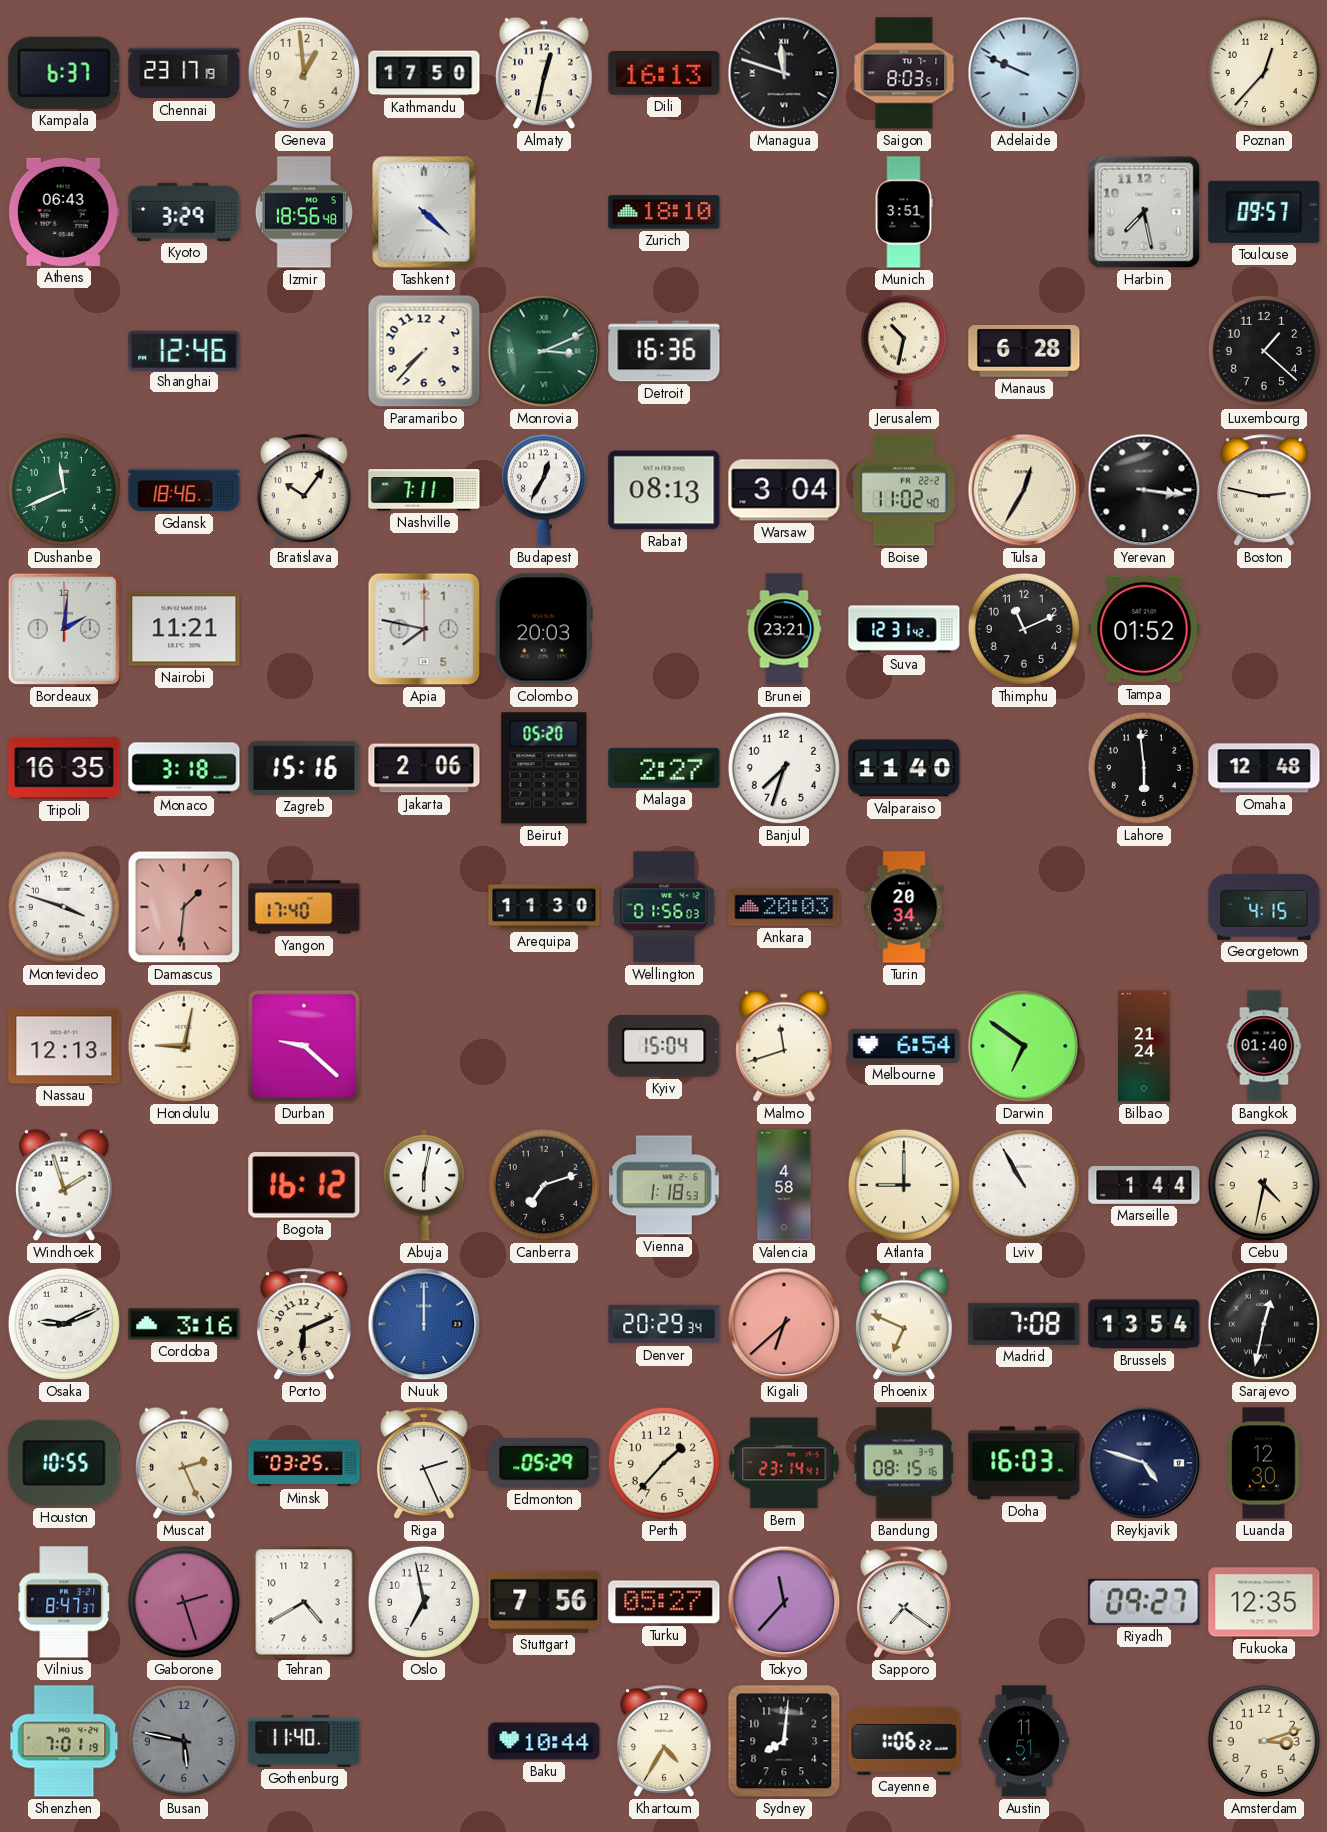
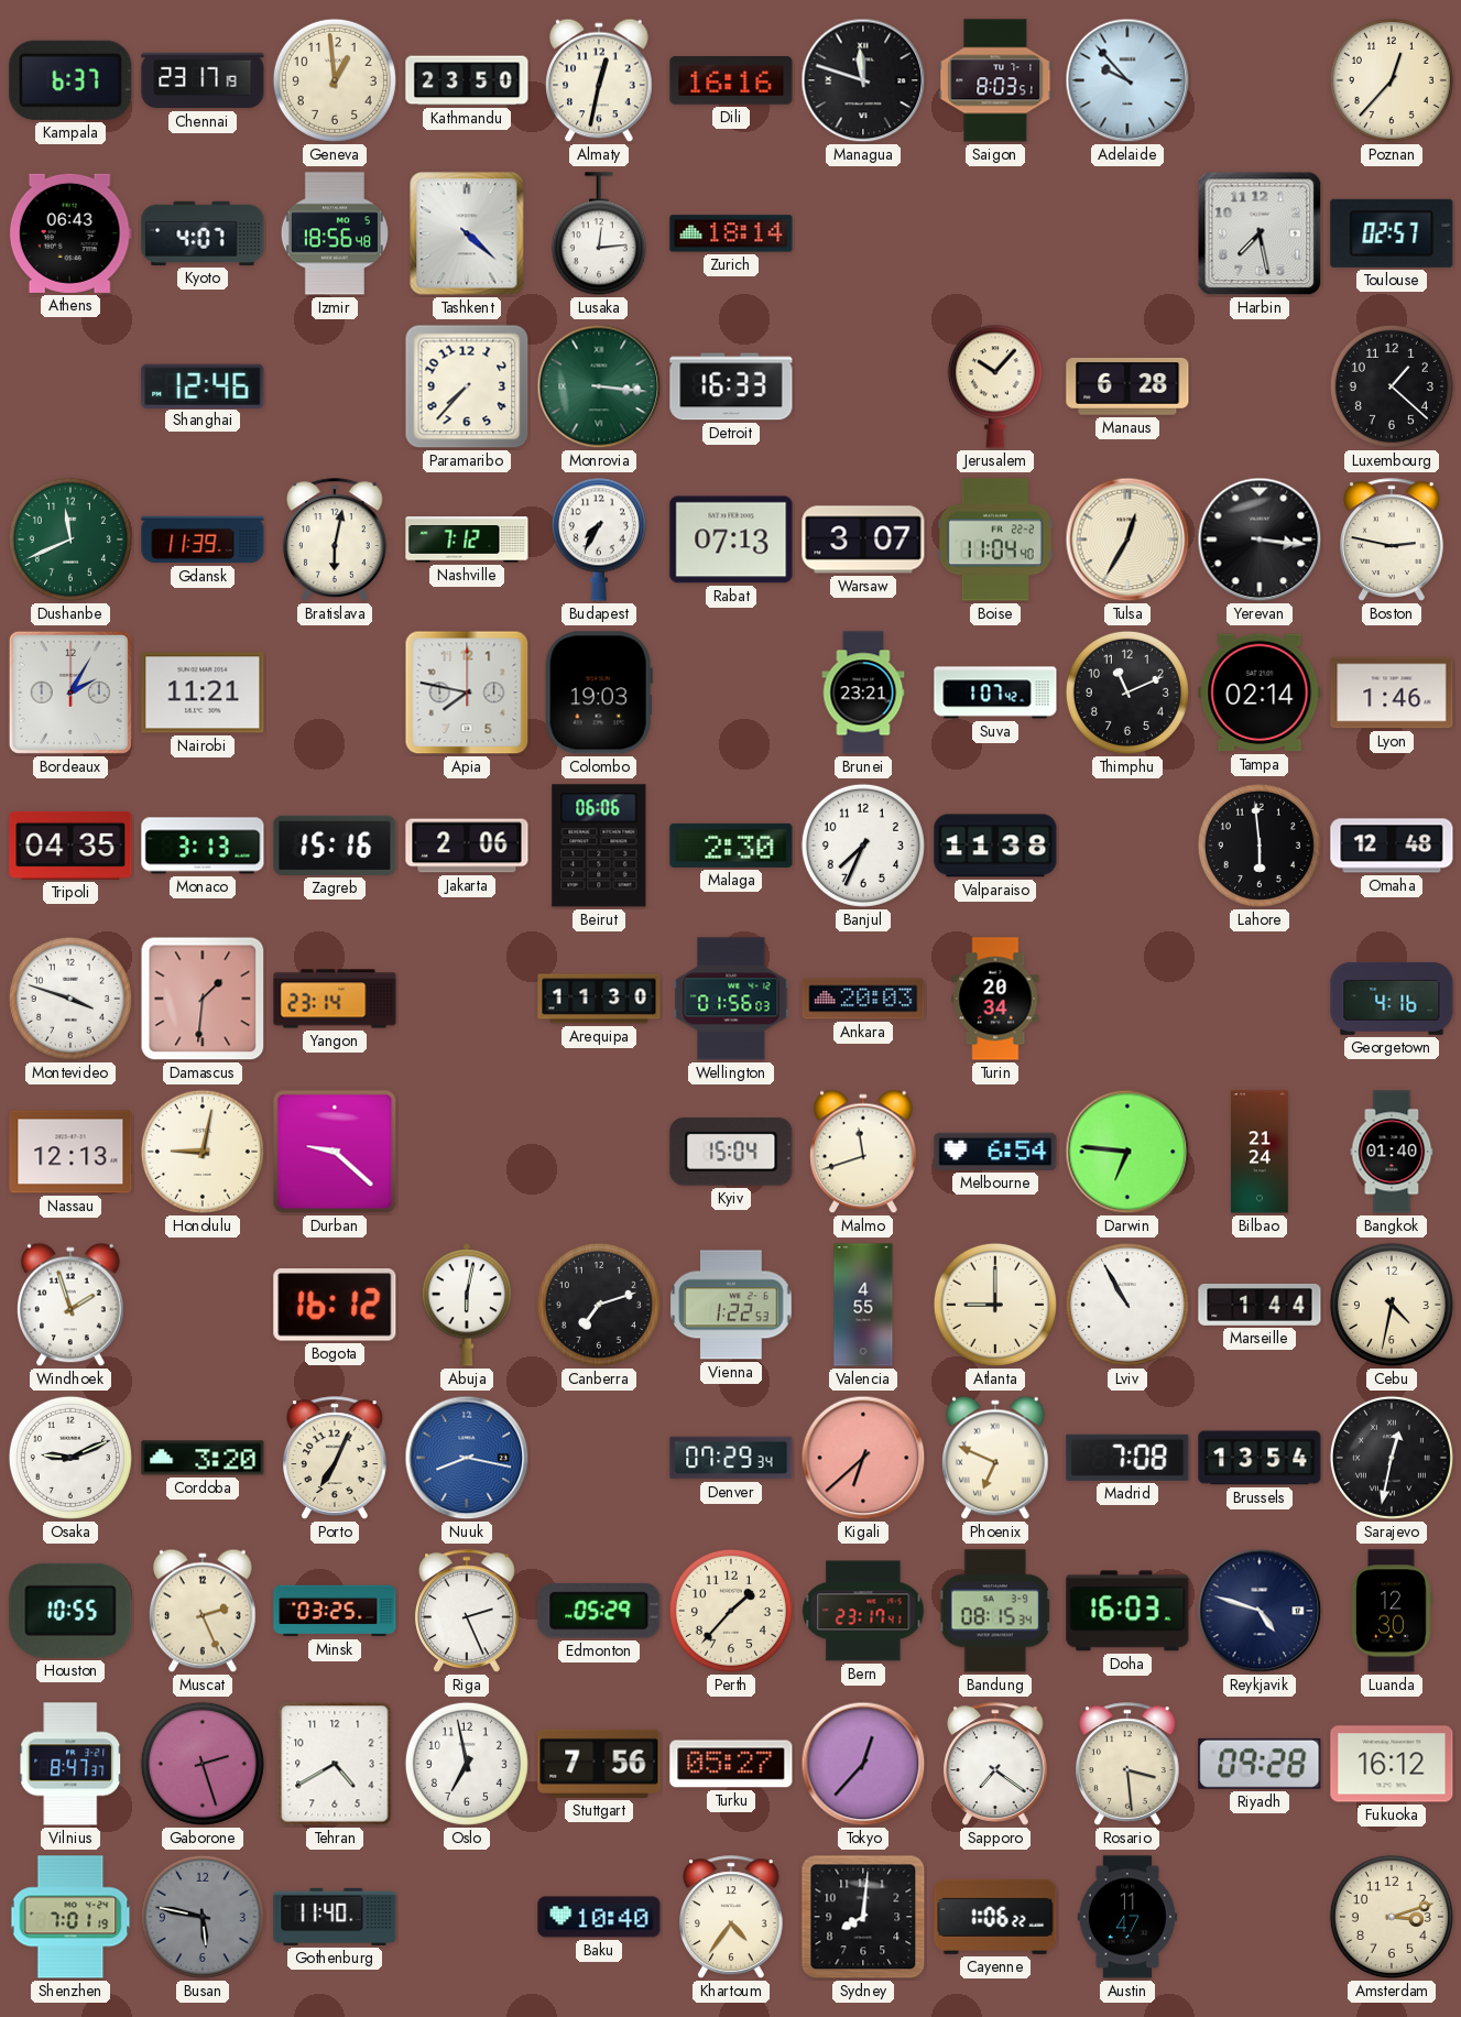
Kathmandu: 17:50 -> 23:50
Dili: 16:13 -> 16:16
Adelaide: 9:49 -> 9:53
Kyoto: 3:29 -> 4:07
Lusaka: none -> 12:14
Zurich: 18:10 -> 18:14
Munich: 3:51 -> none
Toulouse: 09:57 -> 02:57
Monrovia: 3:11 -> 3:16
Detroit: 16:36 -> 16:33
Jerusalem: 10:32 -> 10:07
Gdansk: 18:46 -> 11:39
Bratislava: 10:06 -> 6:02
Nashville: 7:11 -> 7:12
Budapest: 12:35 -> 7:35
Rabat: 08:13 -> 07:13
Warsaw: 3:04 -> 3:07
Boise: 11:02 -> 11:04
Bordeaux: 2:01 -> 2:05
Colombo: 20:03 -> 19:03
Suva: 12:31 -> 1:07
Tampa: 01:52 -> 02:14
Lyon: none -> 1:46
Tripoli: 16:35 -> 04:35
Monaco: 3:18 -> 3:13
Beirut: 05:20 -> 06:06
Malaga: 2:27 -> 2:30
Banjul: 7:33 -> 7:34
Valparaiso: 11:40 -> 11:38
Yangon: 17:40 -> 23:14
Georgetown: 4:15 -> 4:16
Darwin: 6:51 -> 6:46
Vienna: 1:18 -> 1:22
Valencia: 4:58 -> 4:55
Cordoba: 3:16 -> 3:20
Porto: 6:11 -> 7:04
Nuuk: 12:00 -> 8:17
Denver: 20:29 -> 07:29
Bern: 23:14 -> 23:17
Bandung: 08:15:16 -> 08:15:34
Tokyo: 11:37 -> 12:37
Rosario: none -> 3:29
Riyadh: 09:27 -> 09:28
Fukuoka: 12:35 -> 16:12
Baku: 10:44 -> 10:40
Khartoum: 4:35 -> 4:36
Austin: 11:51 -> 11:47
